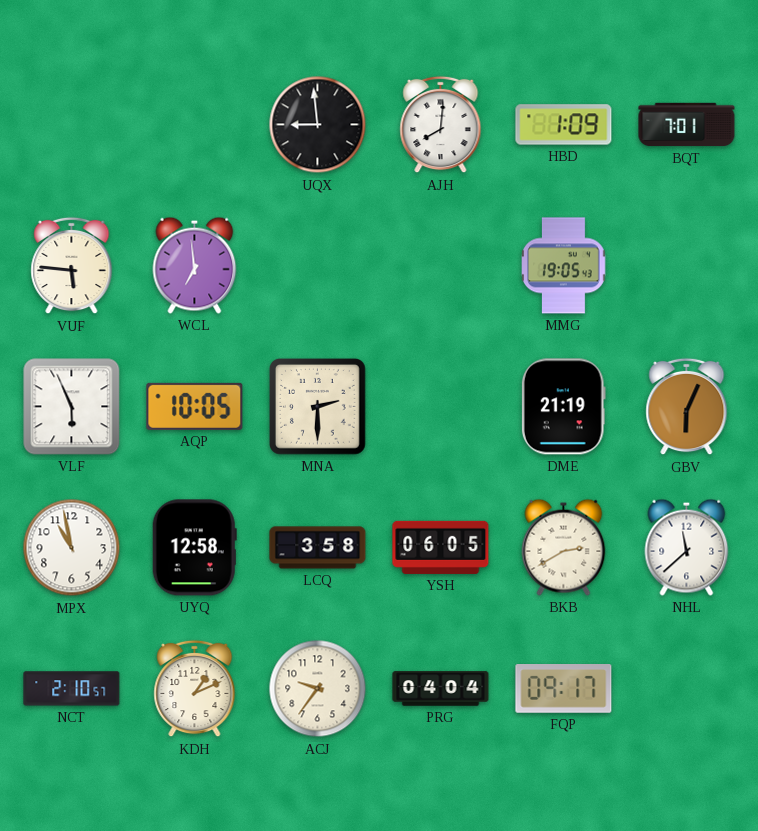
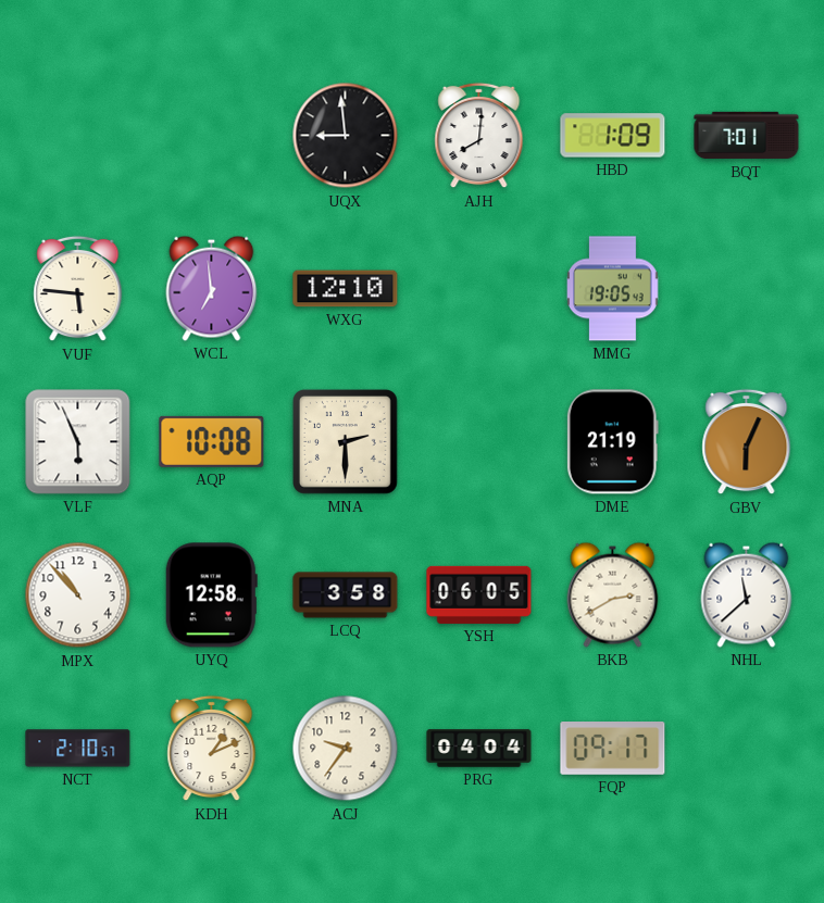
WXG: none -> 12:10
AQP: 10:05 -> 10:08
MPX: 10:58 -> 10:53
